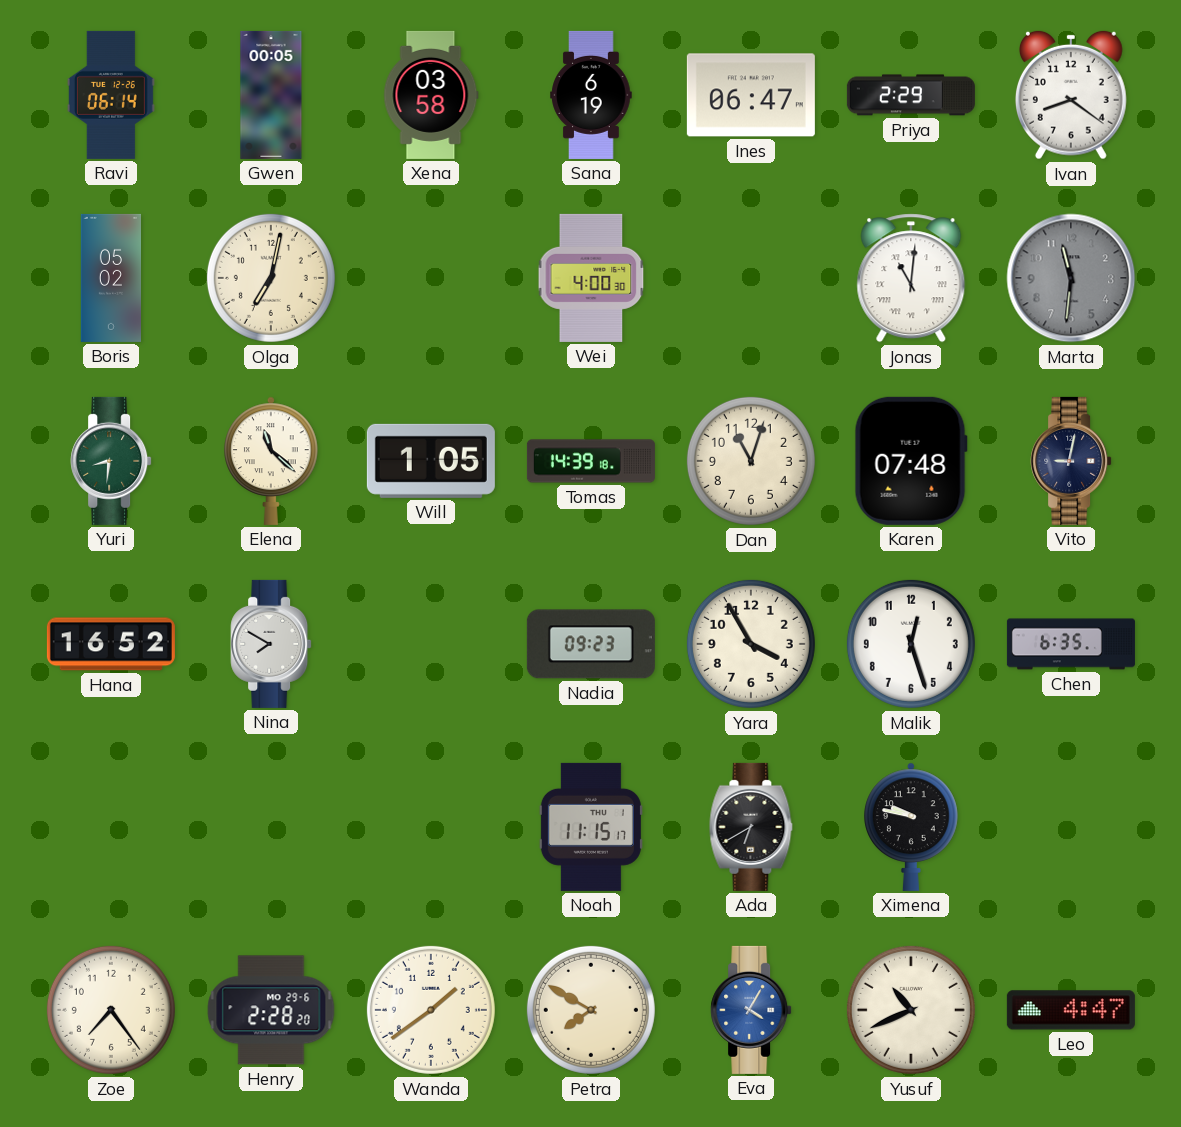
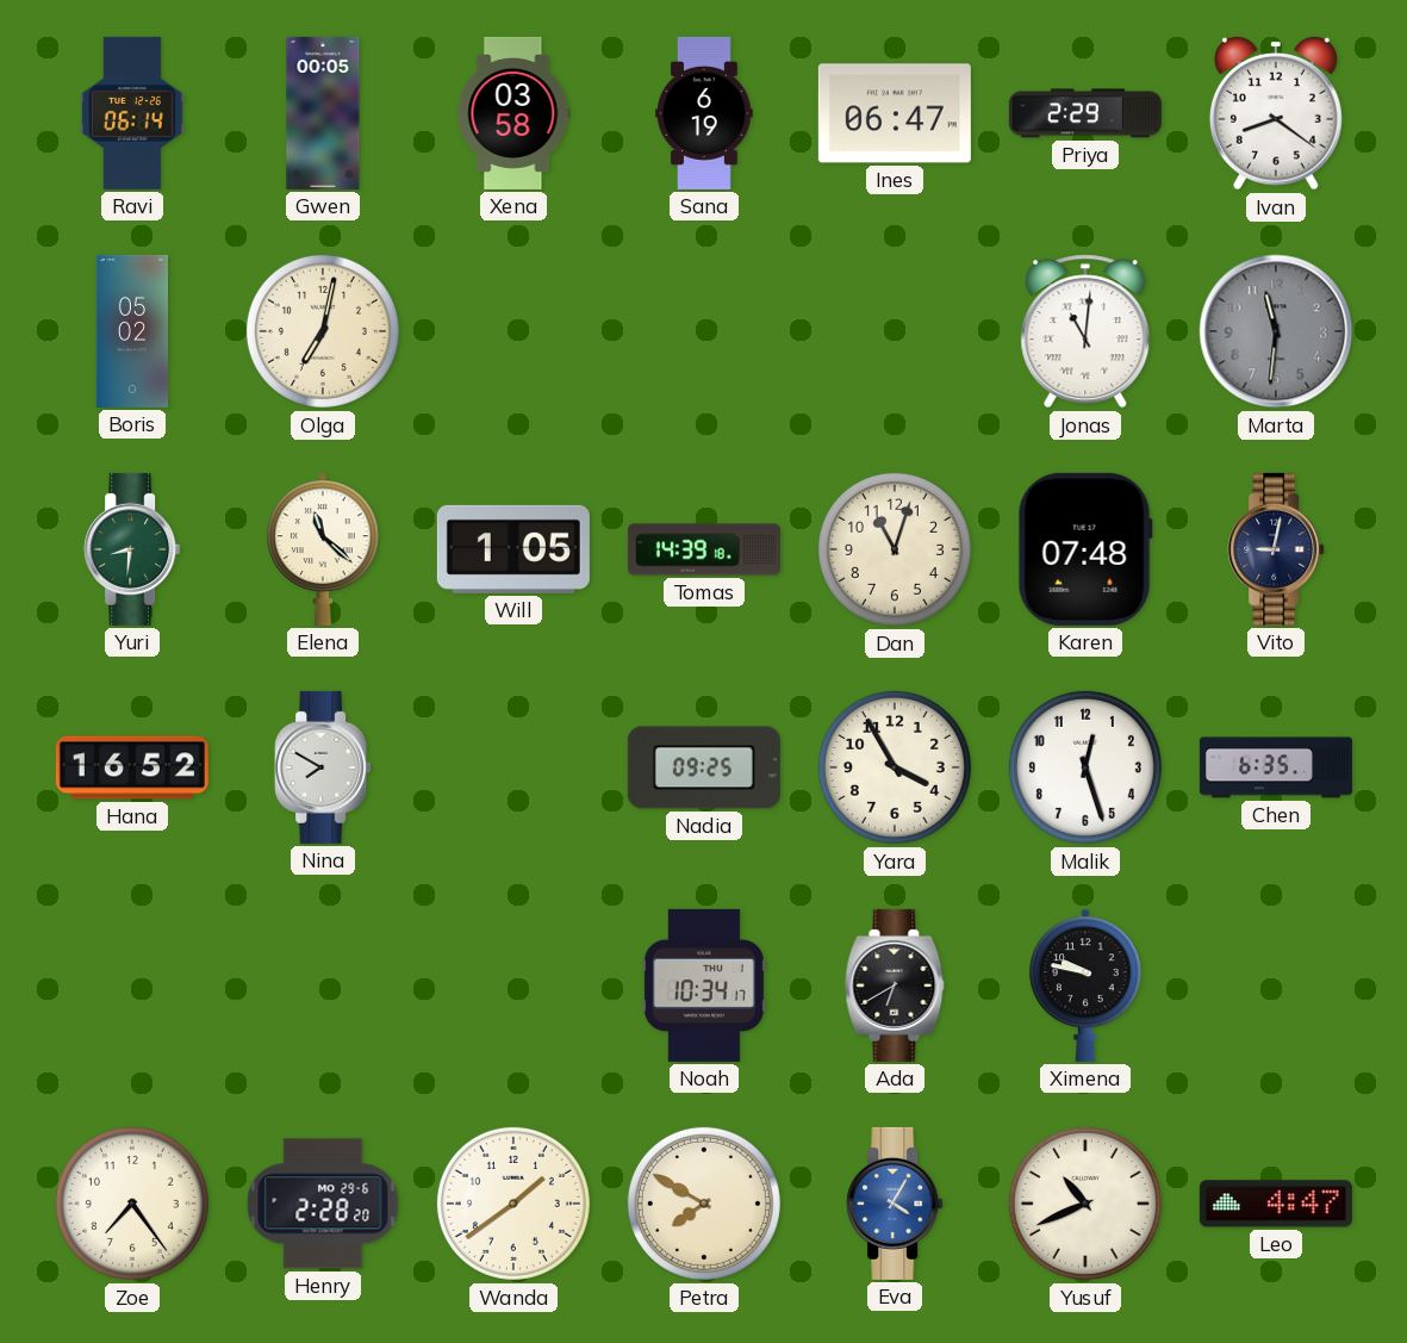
Wei: 4:00 -> none
Nadia: 09:23 -> 09:25
Noah: 11:15 -> 10:34
